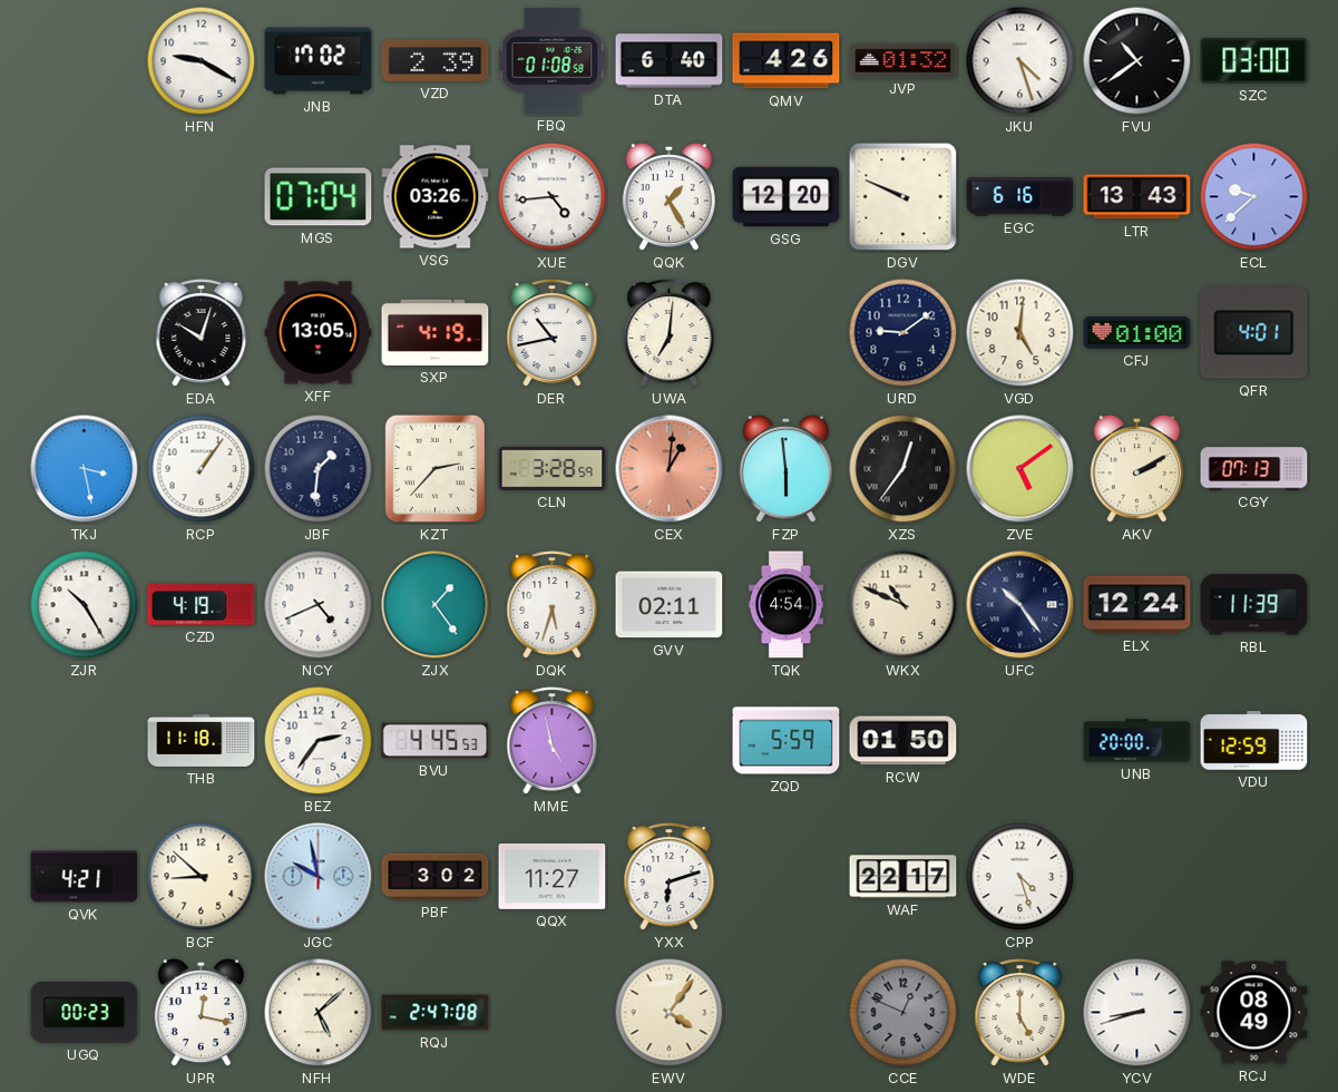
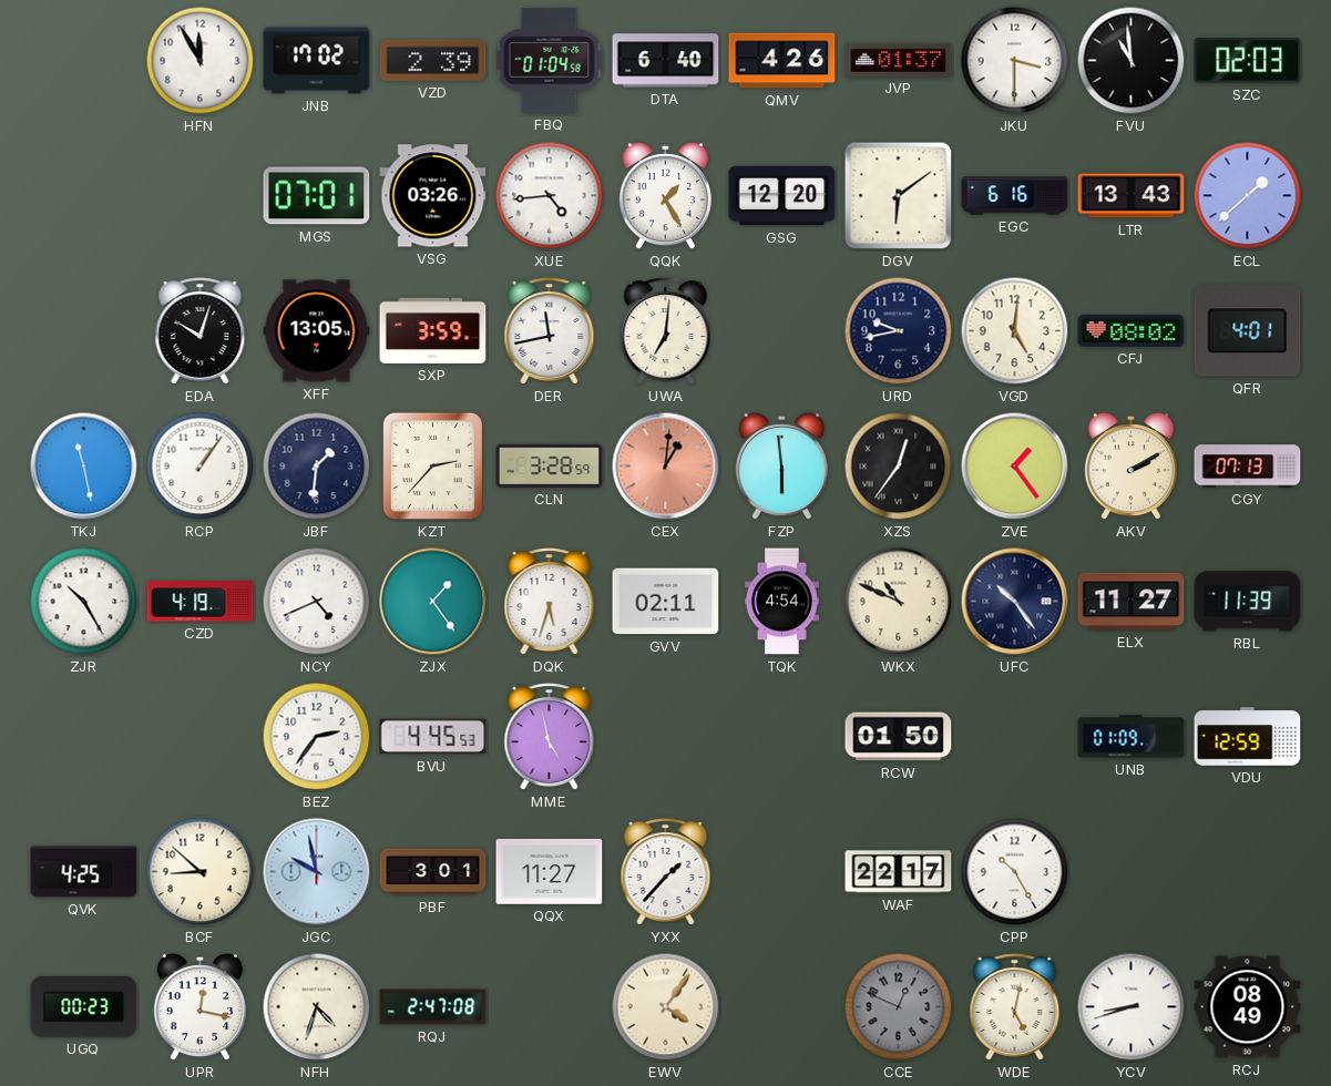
HFN: 9:20 -> 11:55
FBQ: 01:08 -> 01:04
JVP: 01:32 -> 01:37
JKU: 4:27 -> 3:30
FVU: 10:39 -> 10:59
SZC: 03:00 -> 02:03
MGS: 07:04 -> 07:01
DGV: 9:49 -> 6:09
ECL: 9:38 -> 1:38
SXP: 4:19 -> 3:59
DER: 10:43 -> 11:43
URD: 9:09 -> 9:43
CFJ: 01:00 -> 08:02
TKJ: 3:28 -> 11:28
ZVE: 5:09 -> 1:24
ELX: 12:24 -> 11:27
THB: 11:18 -> none
ZQD: 5:59 -> none
UNB: 20:00 -> 01:09
QVK: 4:21 -> 4:25
PBF: 3:02 -> 3:01
YXX: 6:12 -> 1:37
CPP: 4:27 -> 10:25
NFH: 5:08 -> 4:33
WDE: 5:00 -> 5:02
